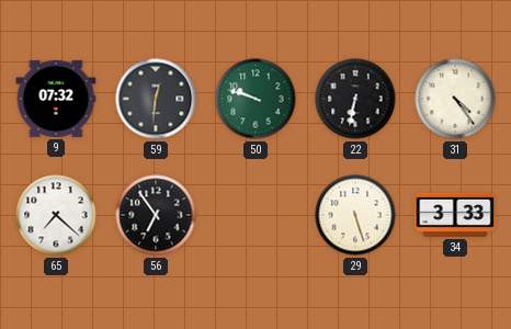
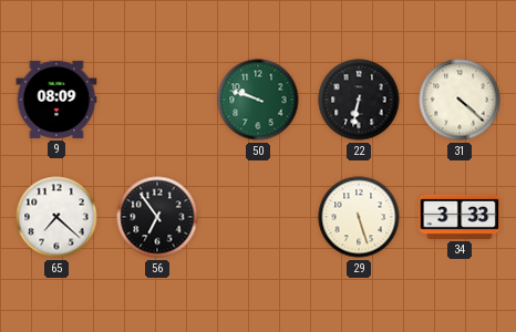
9: 07:32 -> 08:09
59: 12:31 -> none
31: 4:24 -> 4:22
